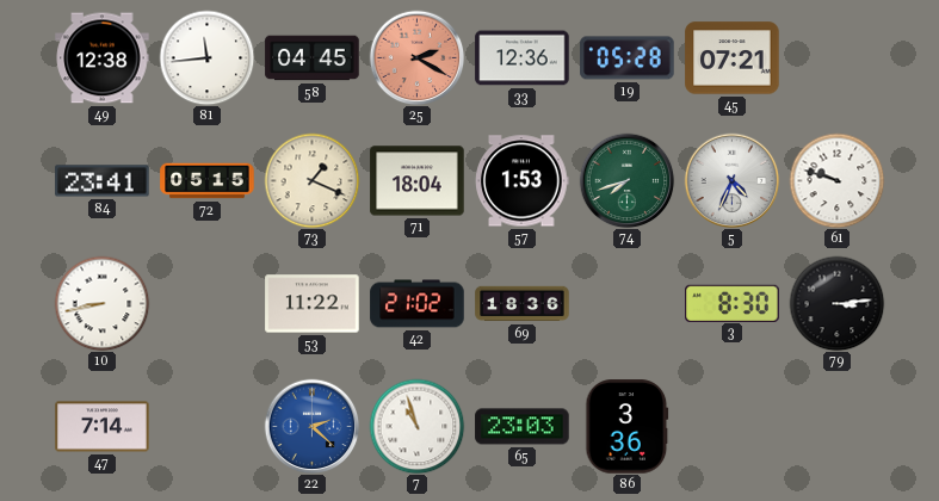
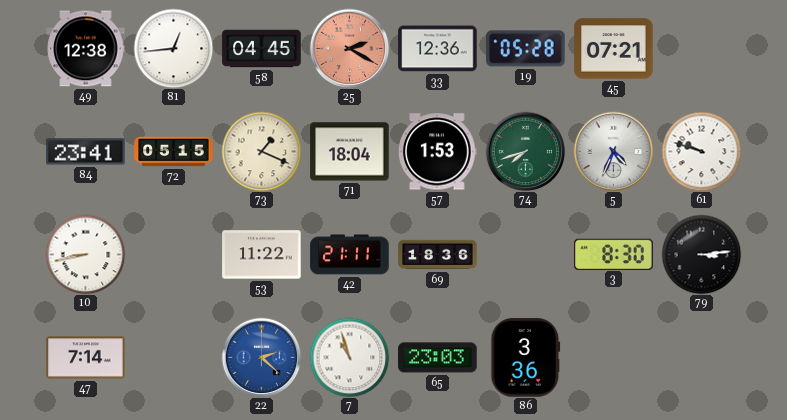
81: 11:44 -> 12:44
42: 21:02 -> 21:11
